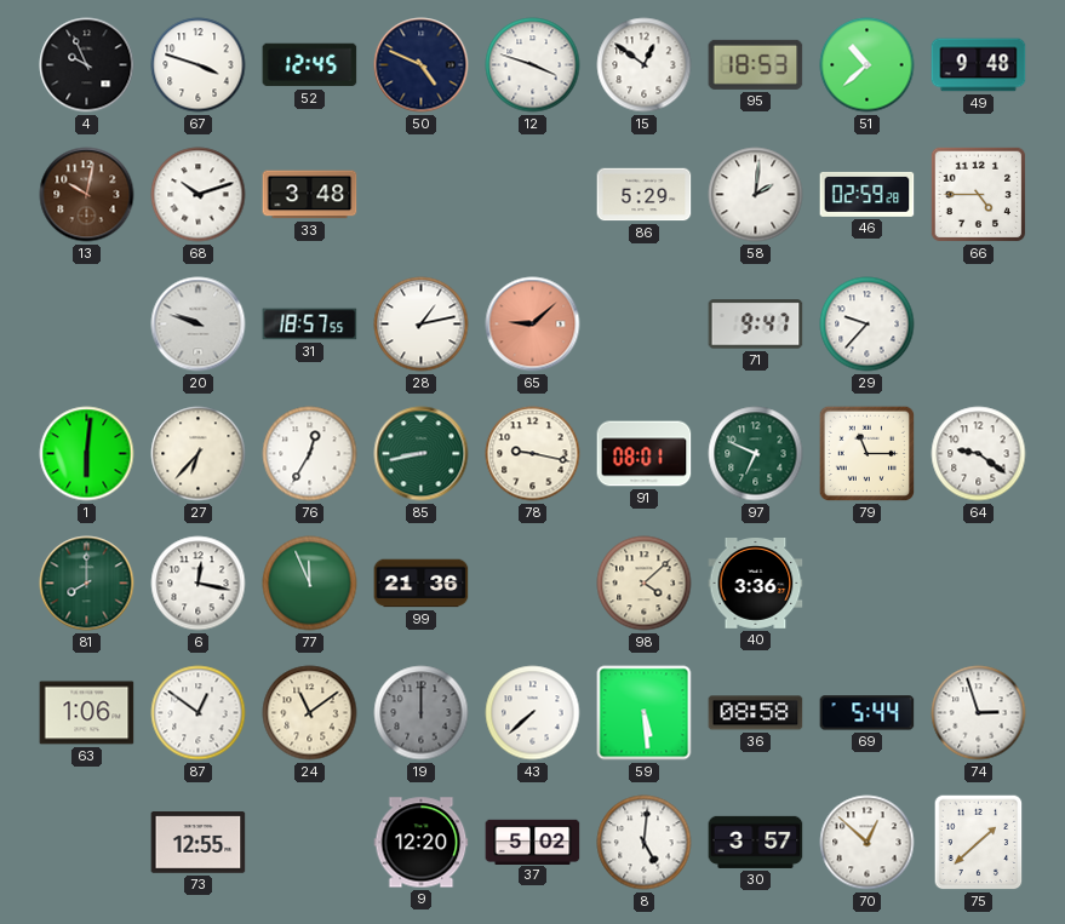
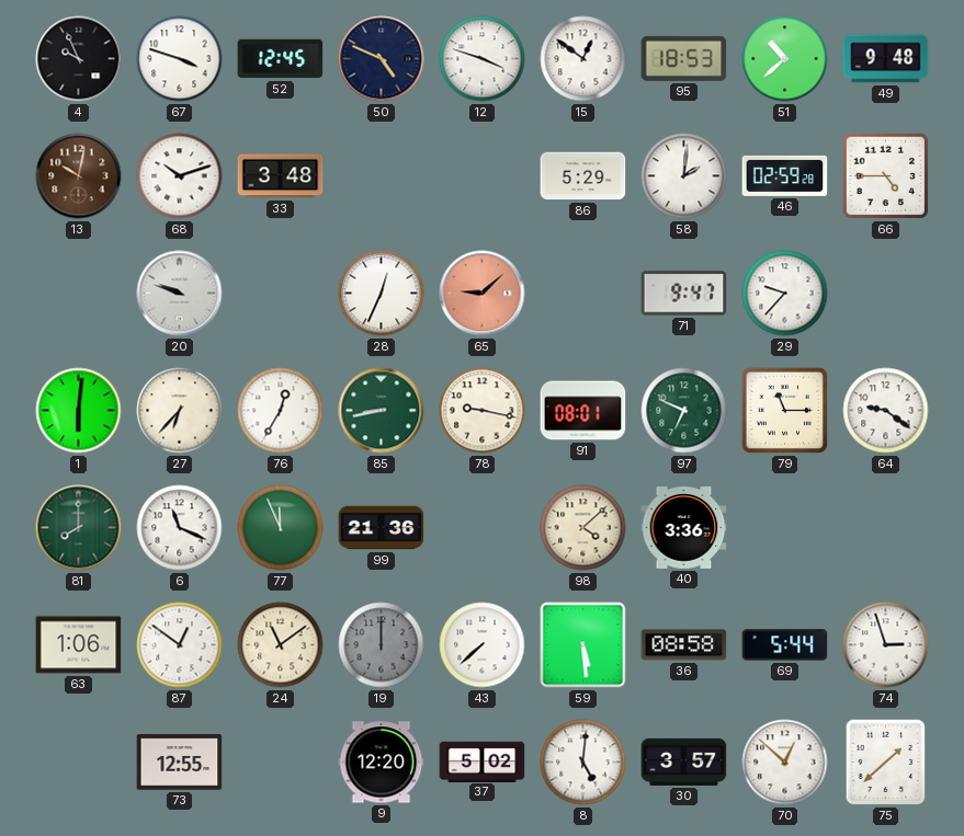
31: 18:57 -> none
28: 1:13 -> 12:34
6: 12:17 -> 11:19
